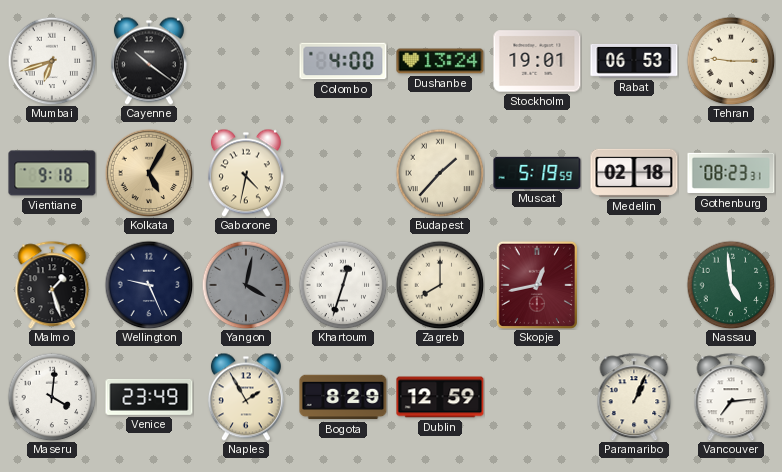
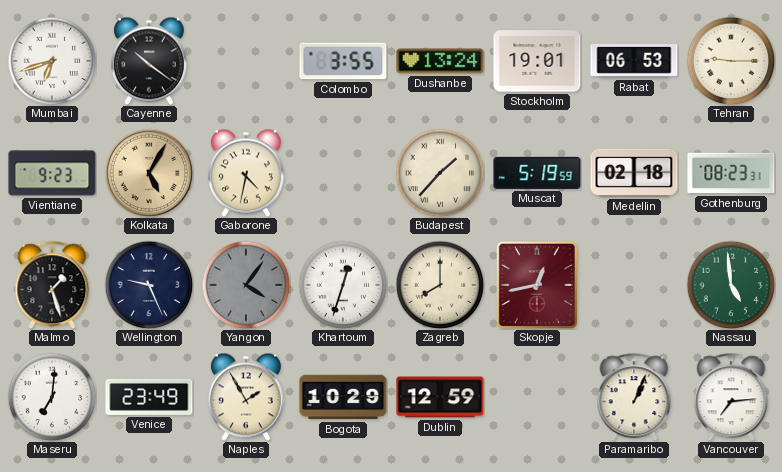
Colombo: 4:00 -> 3:55
Vientiane: 9:18 -> 9:23
Yangon: 4:02 -> 4:06
Maseru: 4:01 -> 7:01
Bogota: 8:29 -> 10:29
